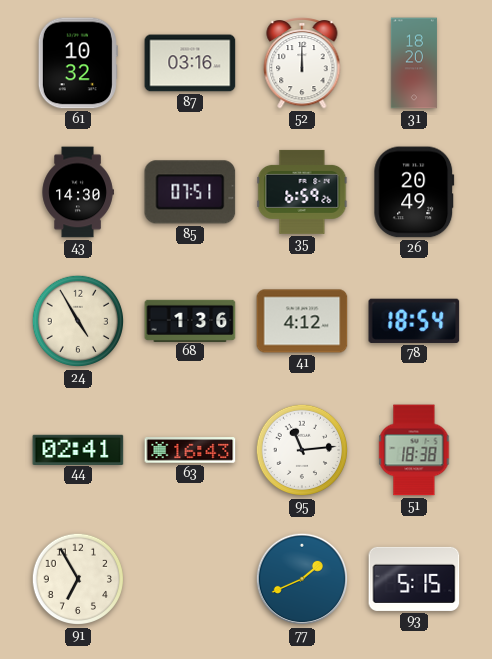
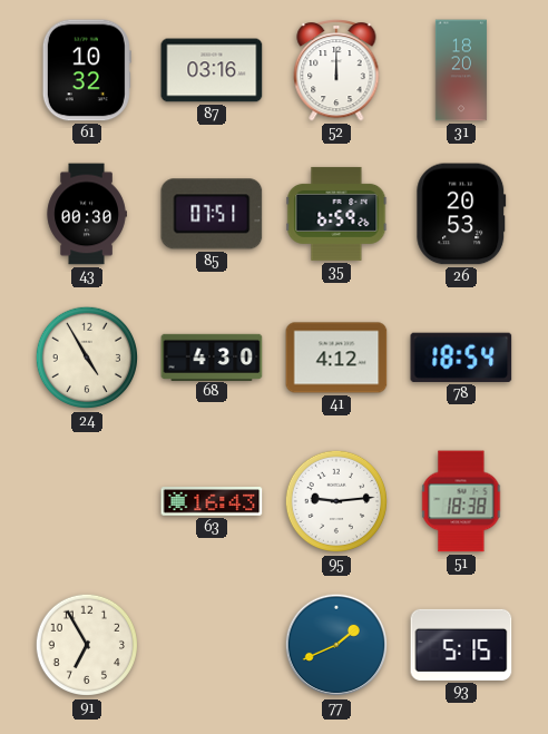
43: 14:30 -> 00:30
26: 20:49 -> 20:53
68: 1:36 -> 4:30
44: 02:41 -> none
95: 11:14 -> 9:14
